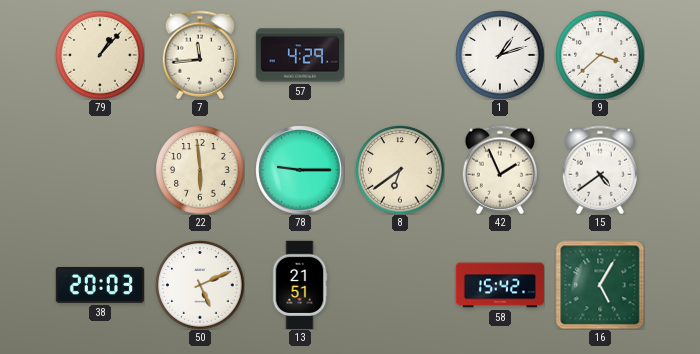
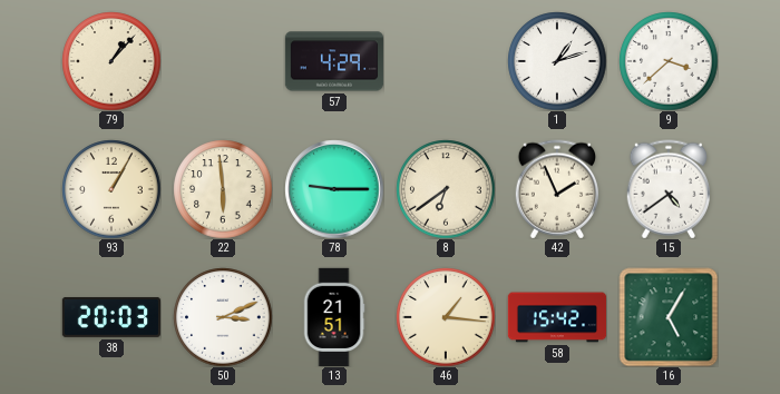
7: 11:44 -> none
93: none -> 1:05
50: 5:11 -> 3:11
46: none -> 1:16
